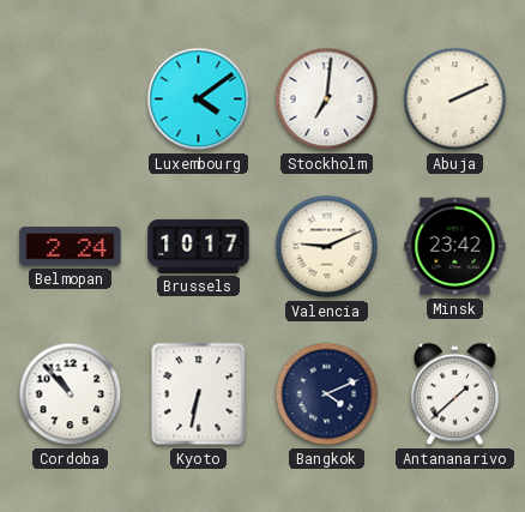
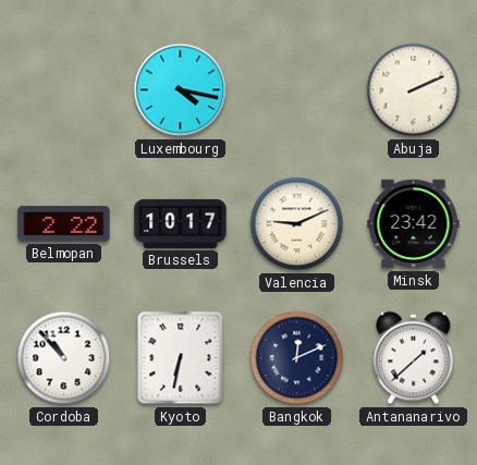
Luxembourg: 4:09 -> 4:17
Stockholm: 7:01 -> none
Belmopan: 2:24 -> 2:22
Bangkok: 4:11 -> 12:11
